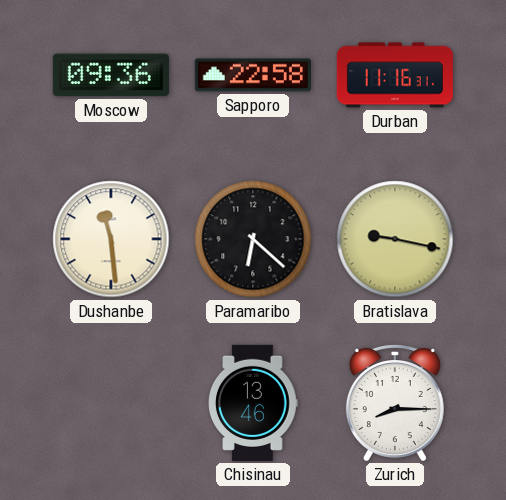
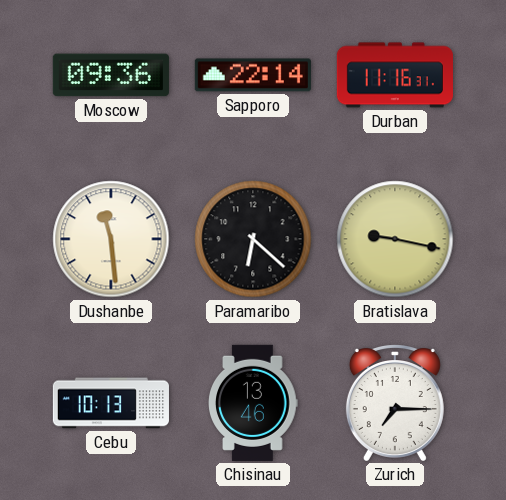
Sapporo: 22:58 -> 22:14
Cebu: none -> 10:13
Zurich: 8:15 -> 7:15
